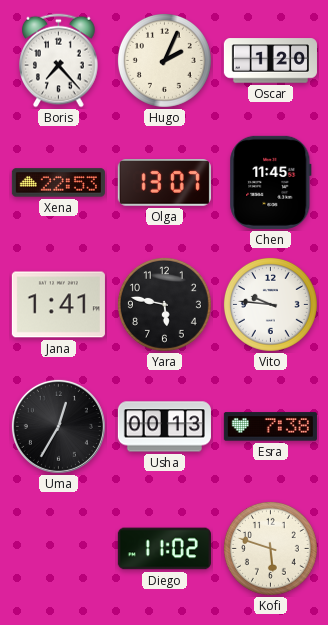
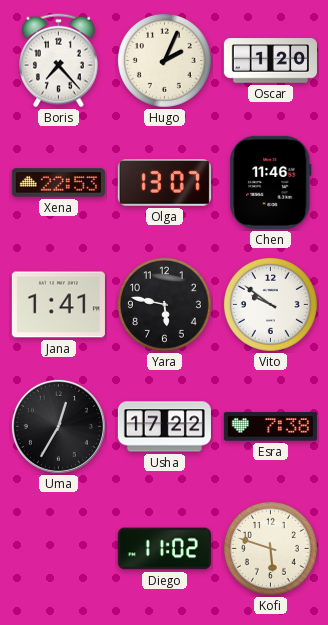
Chen: 11:45 -> 11:46
Vito: 9:46 -> 9:51
Usha: 00:13 -> 17:22
